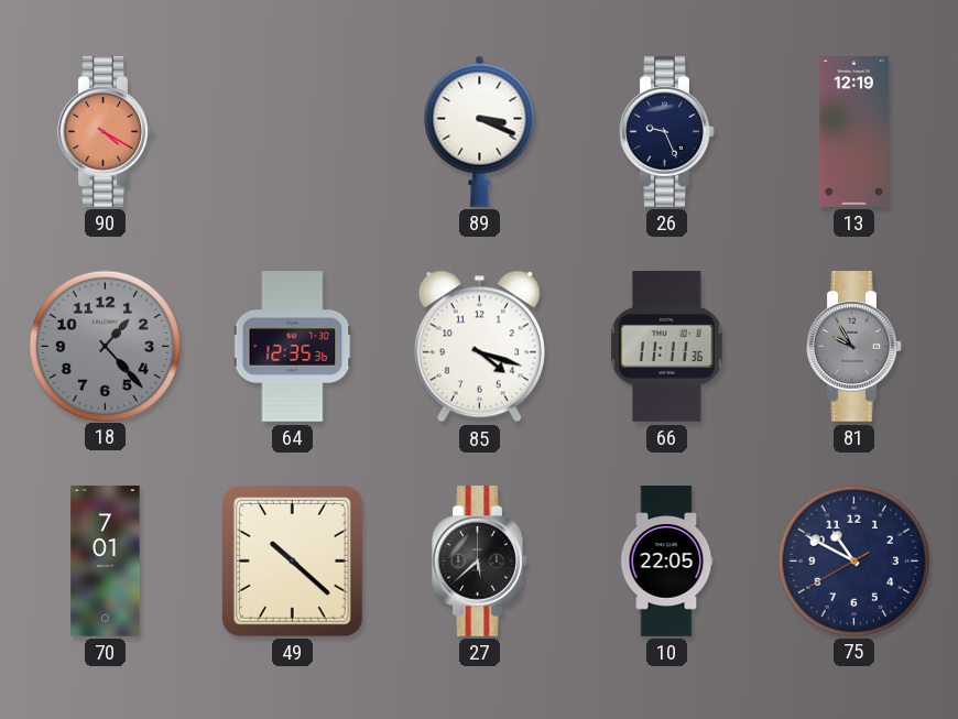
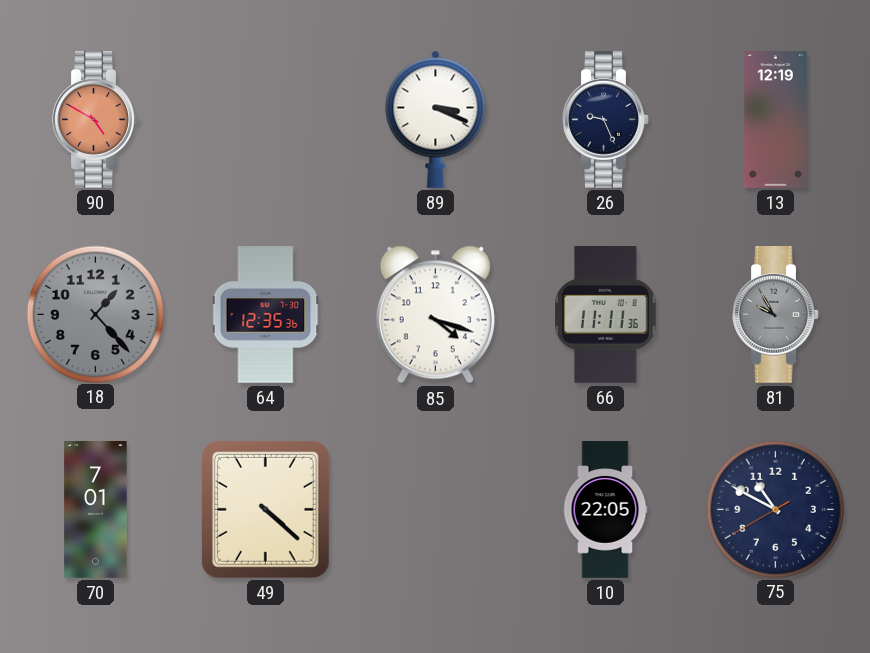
90: 4:20 -> 4:50
49: 10:22 -> 4:22
27: 5:38 -> none
